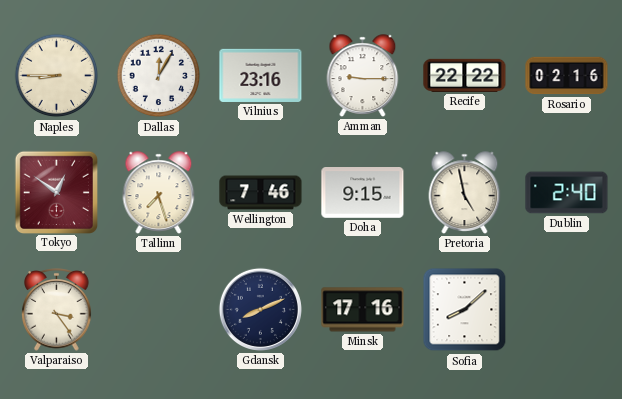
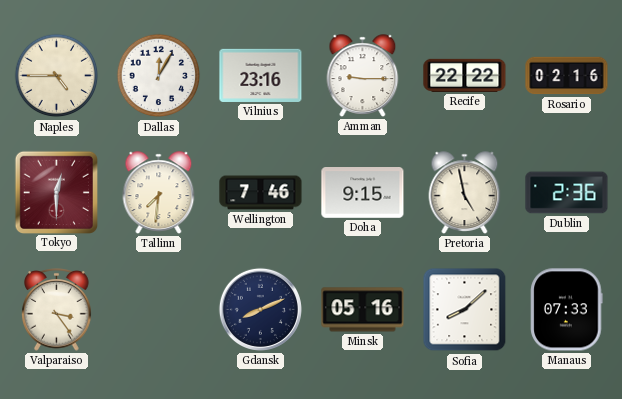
Naples: 8:45 -> 4:45
Tokyo: 12:51 -> 12:30
Tallinn: 7:27 -> 7:31
Dublin: 2:40 -> 2:36
Minsk: 17:16 -> 05:16
Manaus: none -> 07:33
